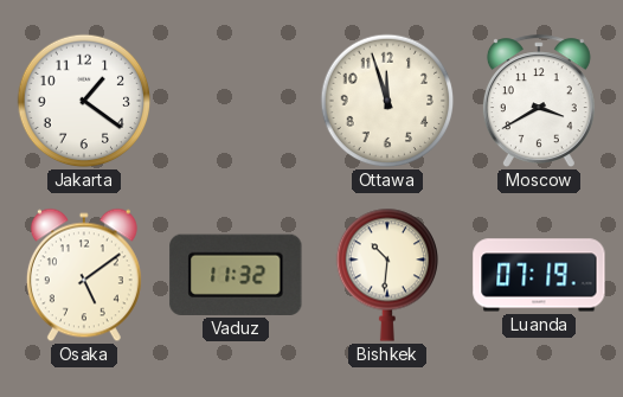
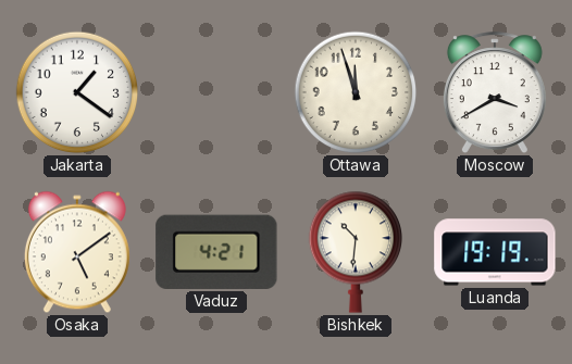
Vaduz: 11:32 -> 4:21
Luanda: 07:19 -> 19:19
